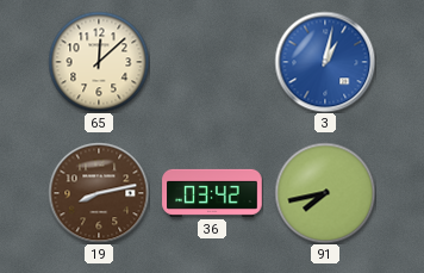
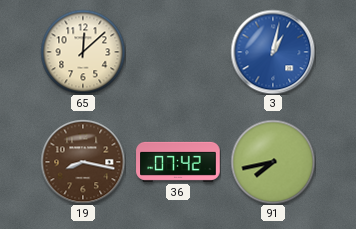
19: 8:13 -> 8:17
36: 03:42 -> 07:42
